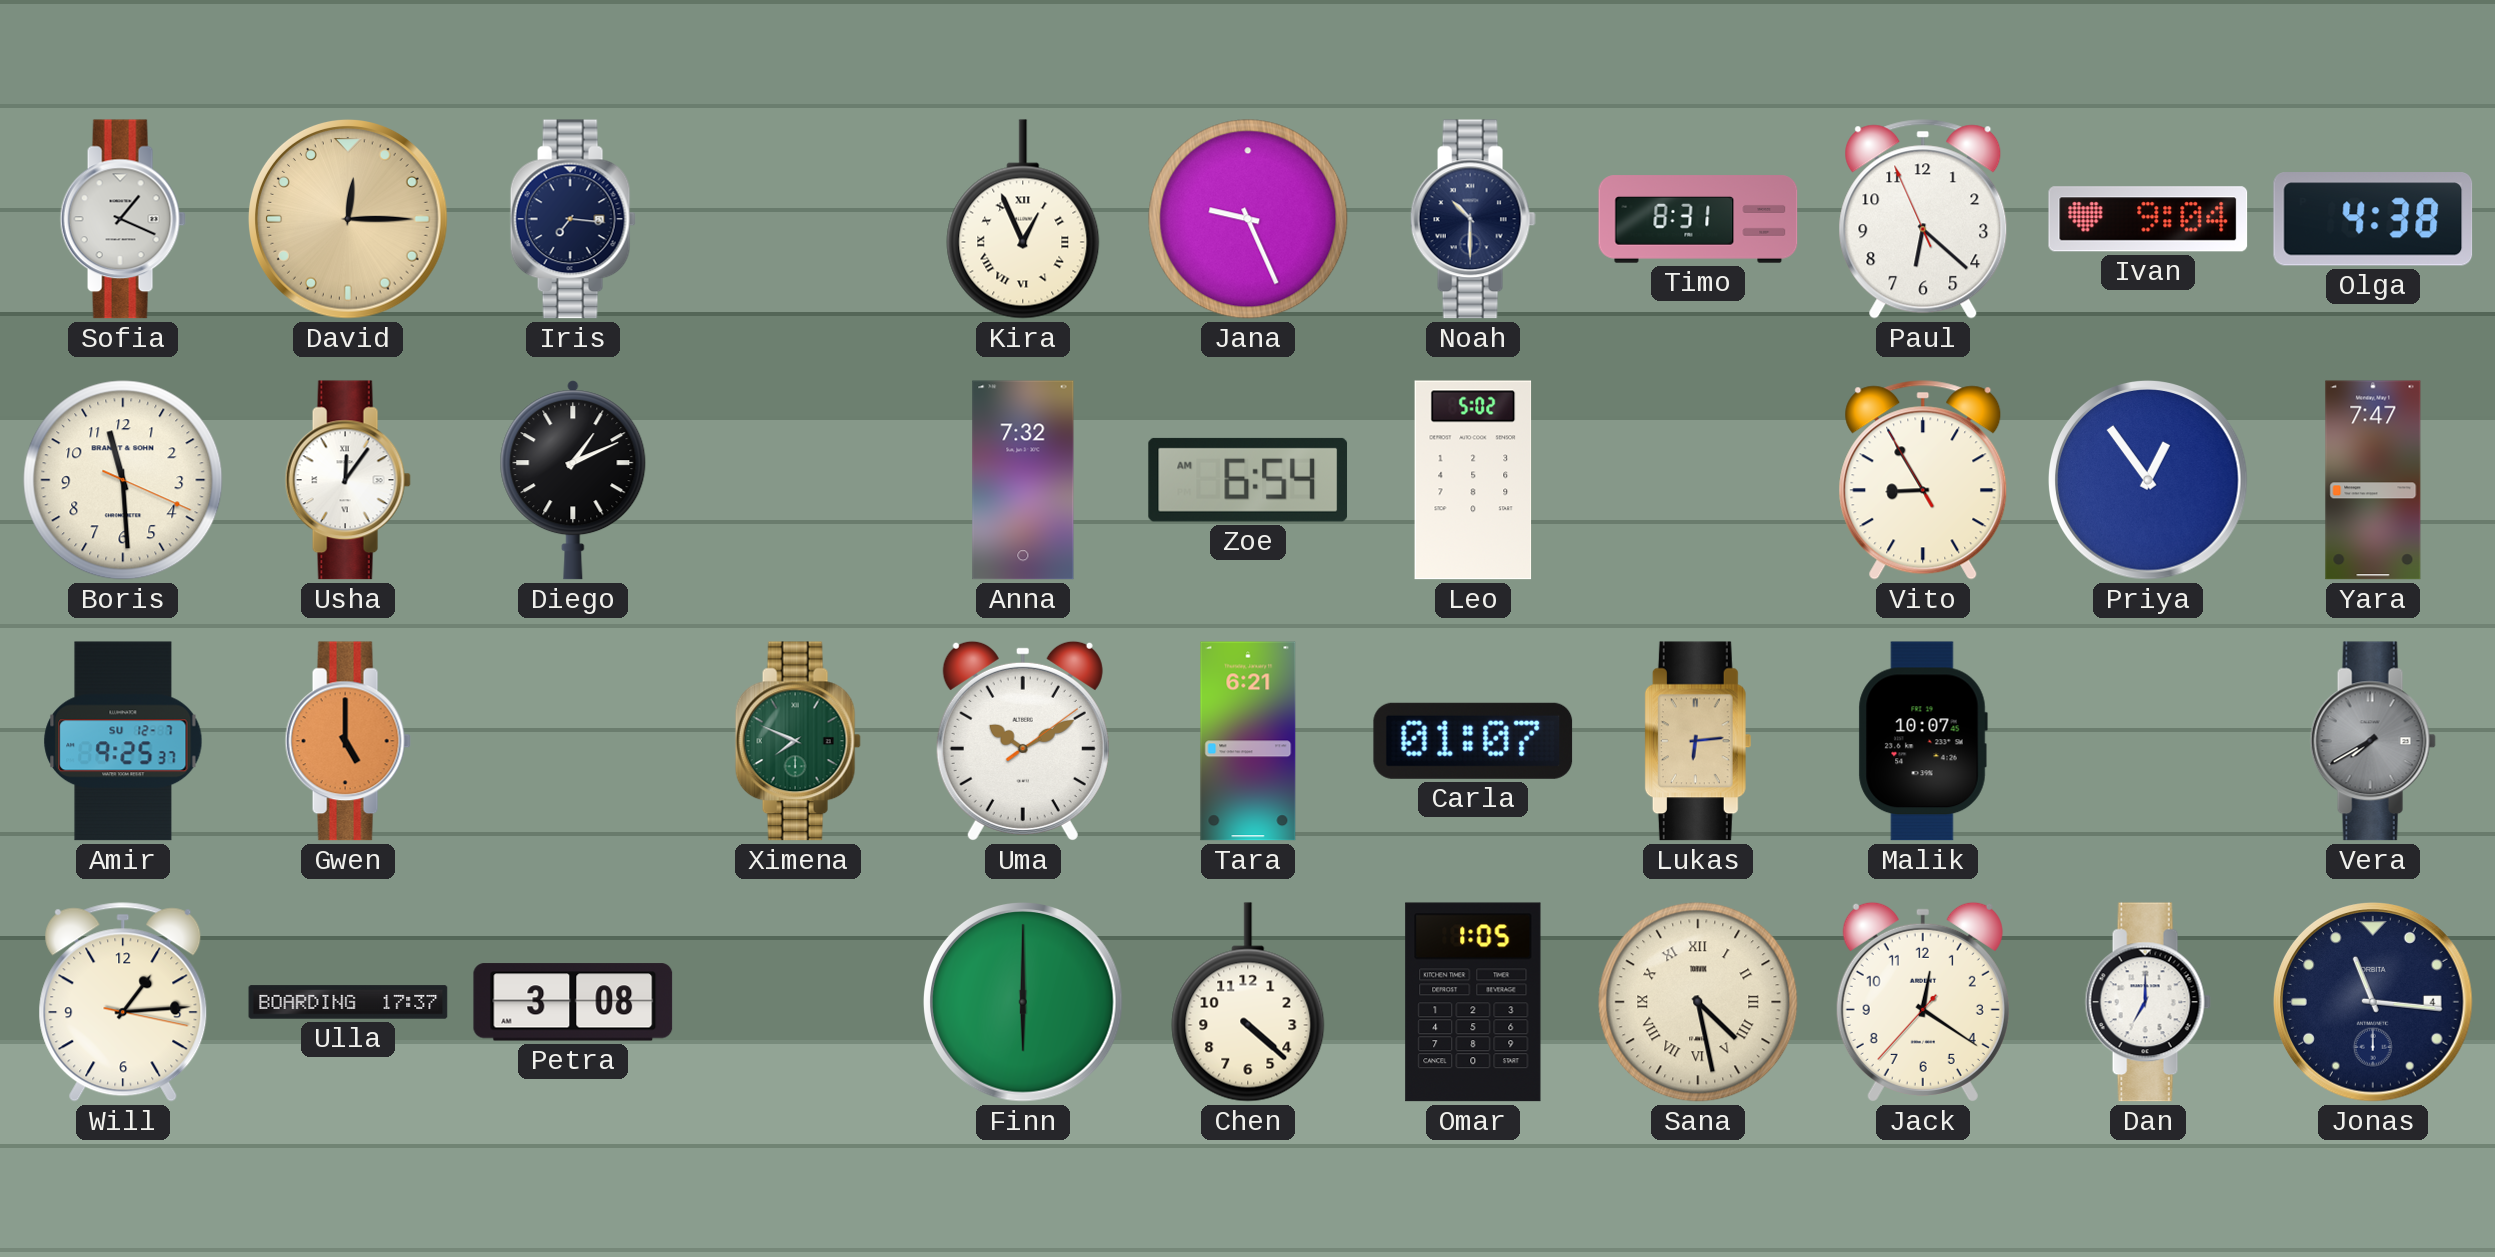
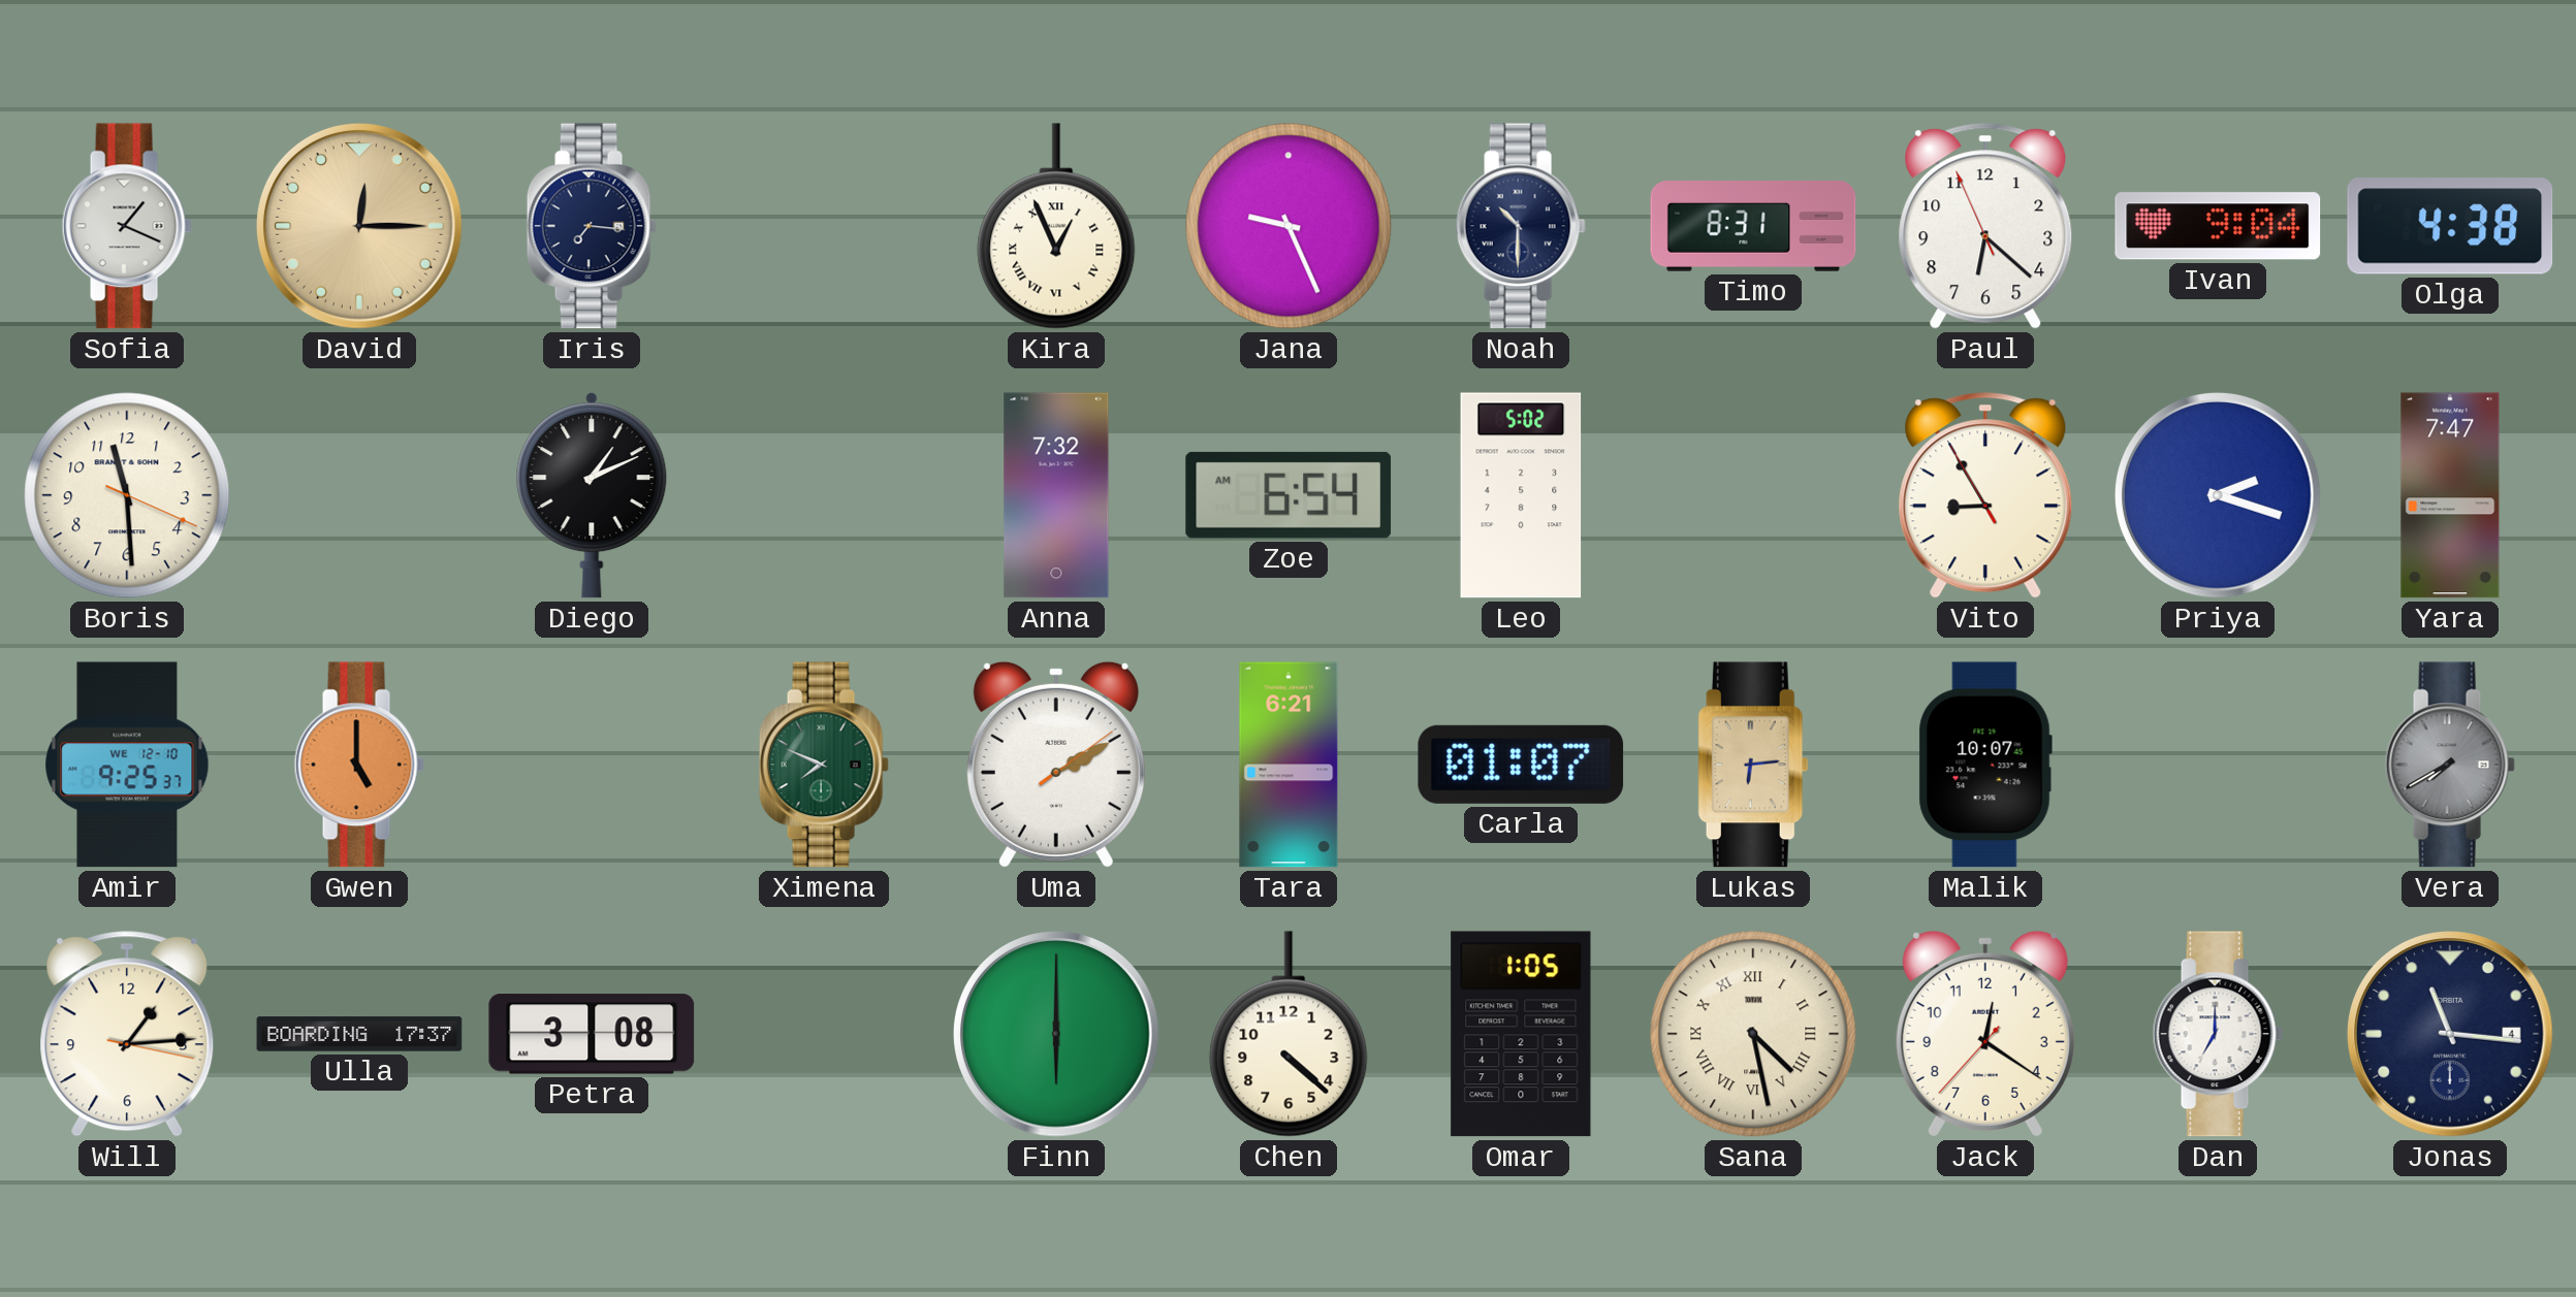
Usha: 12:06 -> none
Priya: 12:54 -> 2:18
Amir date: SU 12-7 -> WE 12-10
Uma: 10:10 -> 2:10
